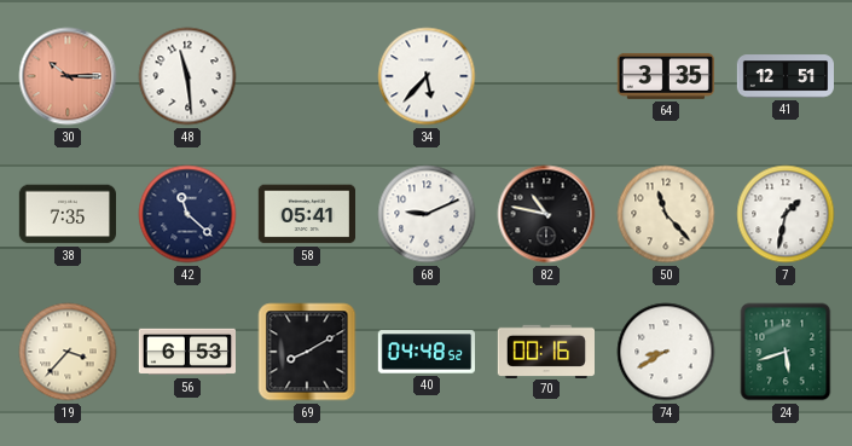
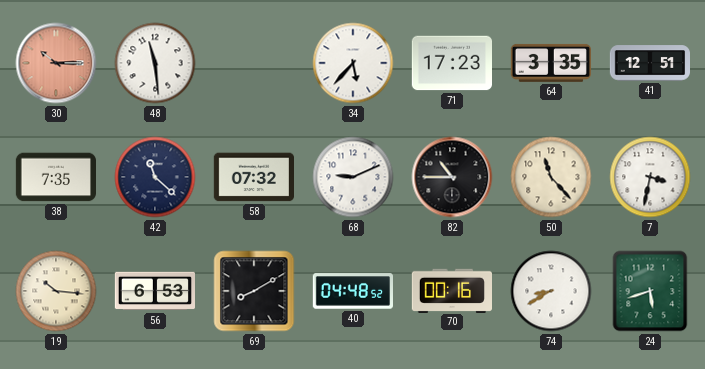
71: none -> 17:23
58: 05:41 -> 07:32
82: 10:47 -> 10:45
7: 1:32 -> 3:32
19: 3:37 -> 10:16
